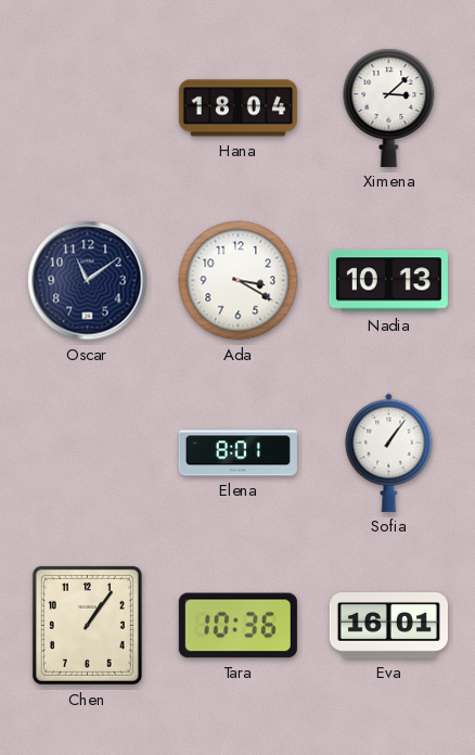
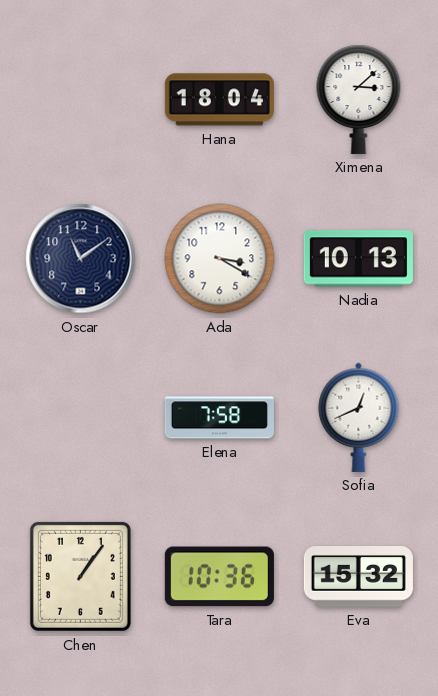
Elena: 8:01 -> 7:58
Sofia: 1:06 -> 12:41
Eva: 16:01 -> 15:32
